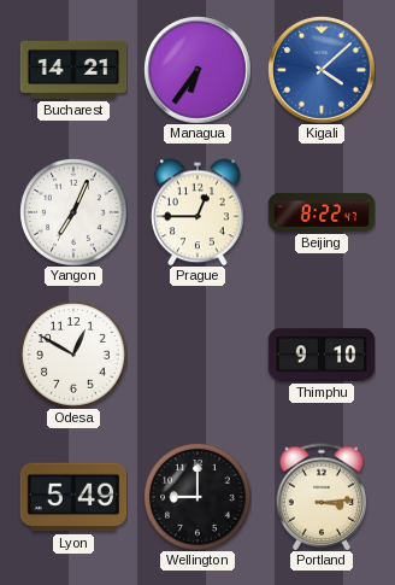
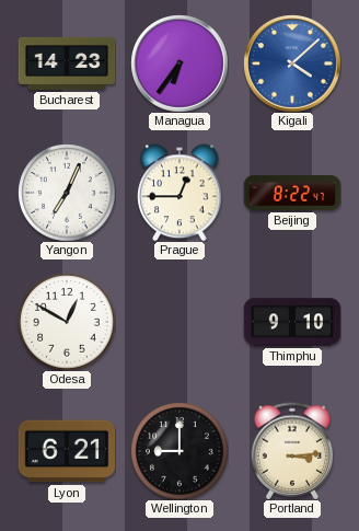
Bucharest: 14:21 -> 14:23
Lyon: 5:49 -> 6:21
